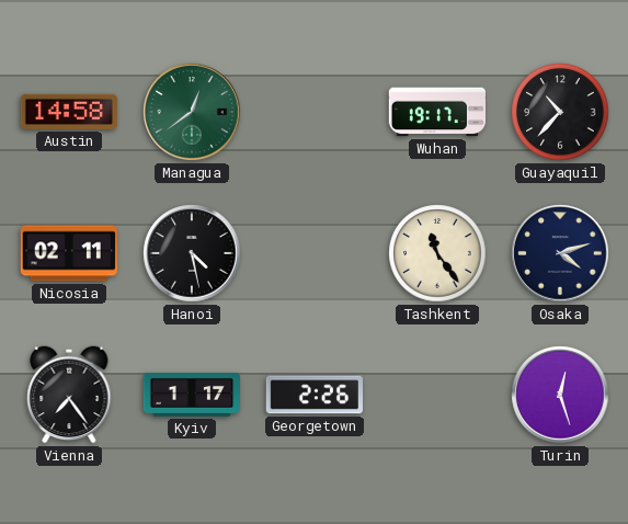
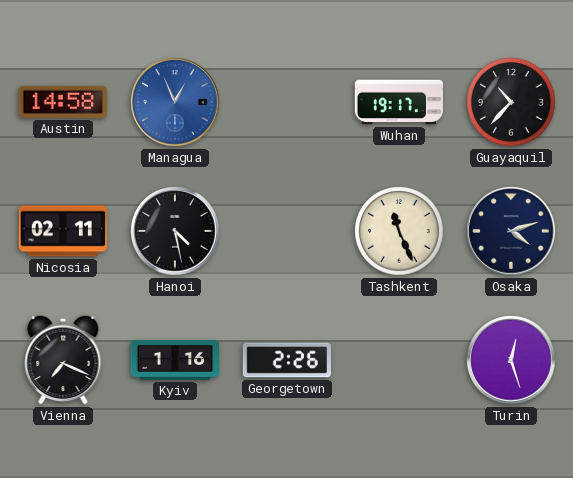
Managua: 12:39 -> 12:56
Managua dial: green -> blue
Tashkent: 11:24 -> 11:26
Vienna: 7:24 -> 7:19
Kyiv: 1:17 -> 1:16
